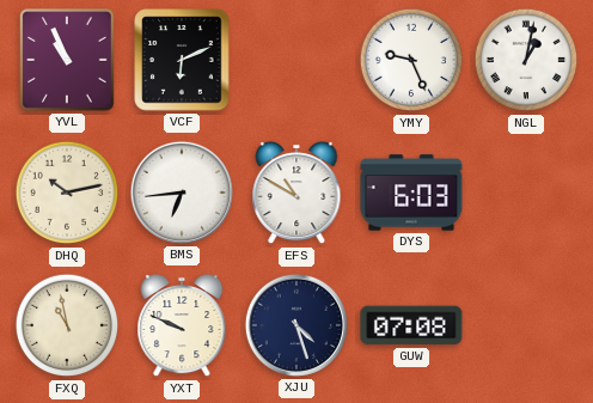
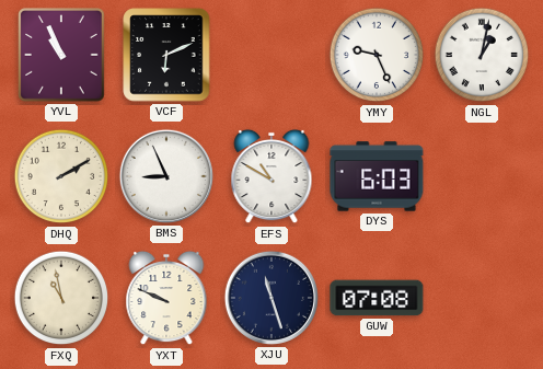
DHQ: 10:13 -> 2:10
BMS: 6:44 -> 8:56
XJU: 4:27 -> 11:27
